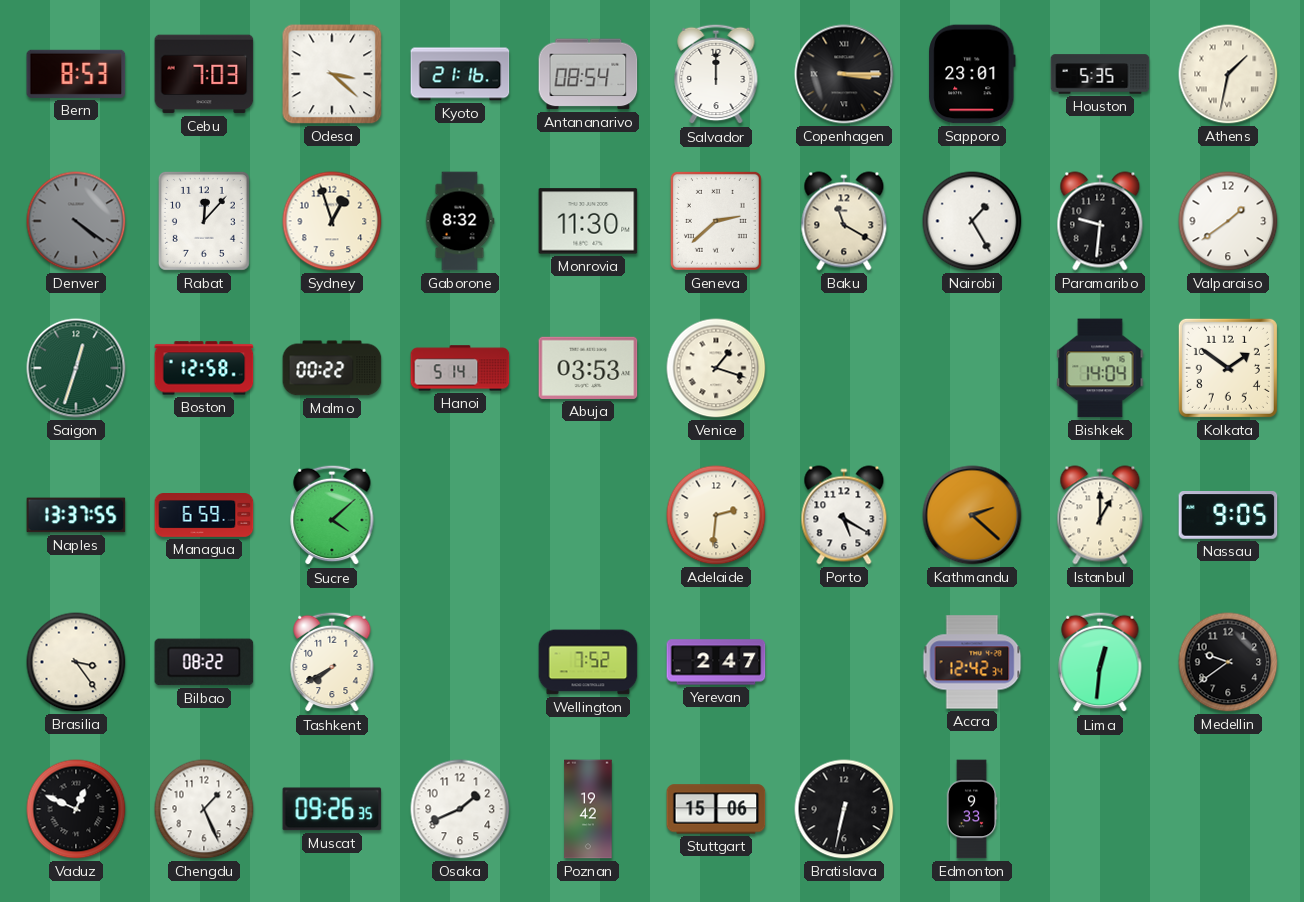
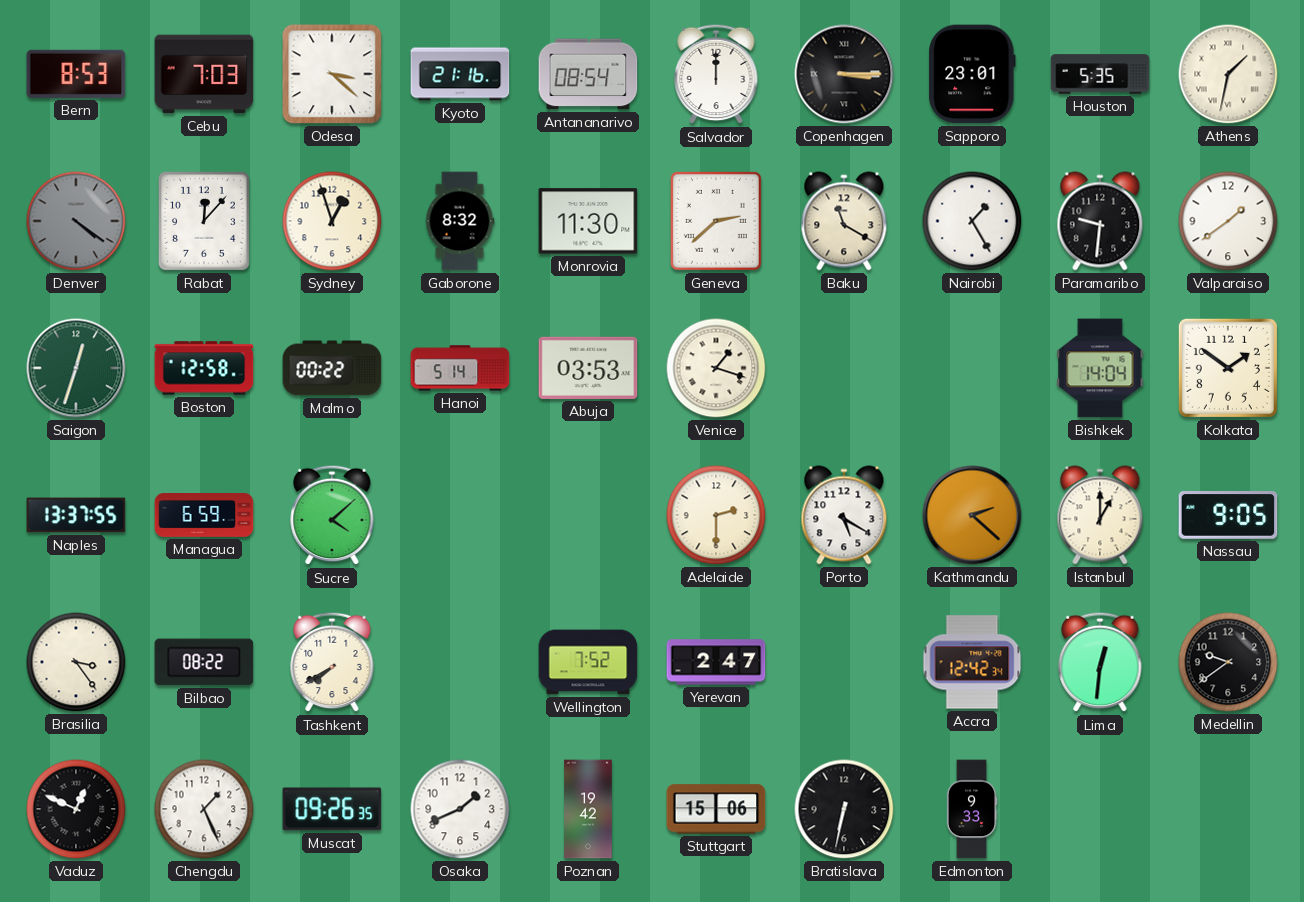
Adelaide: 2:31 -> 2:30
